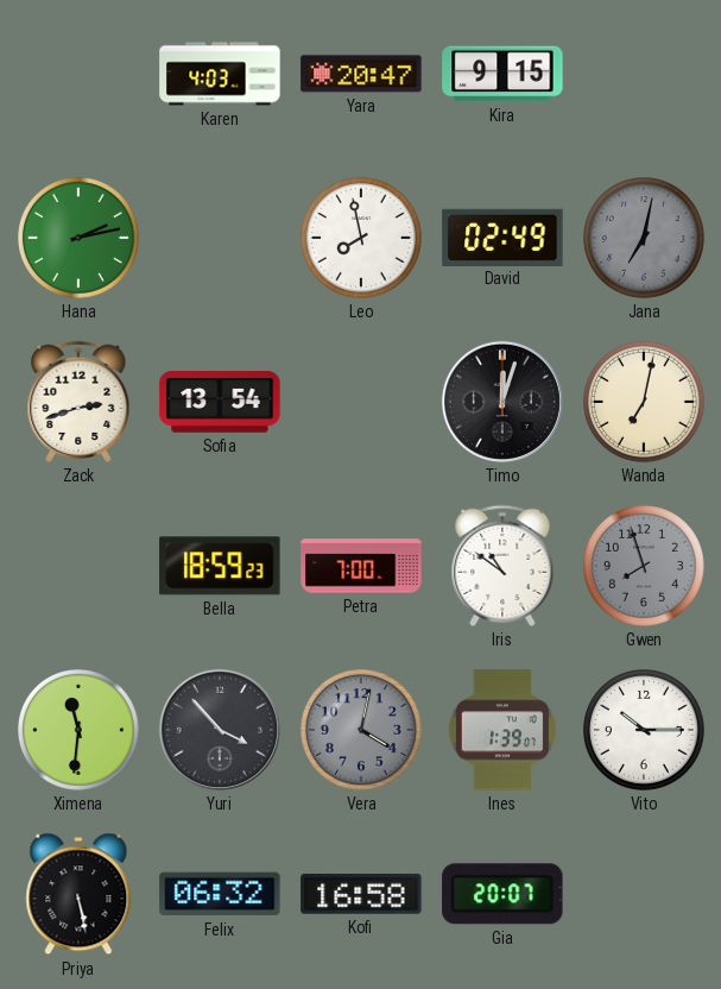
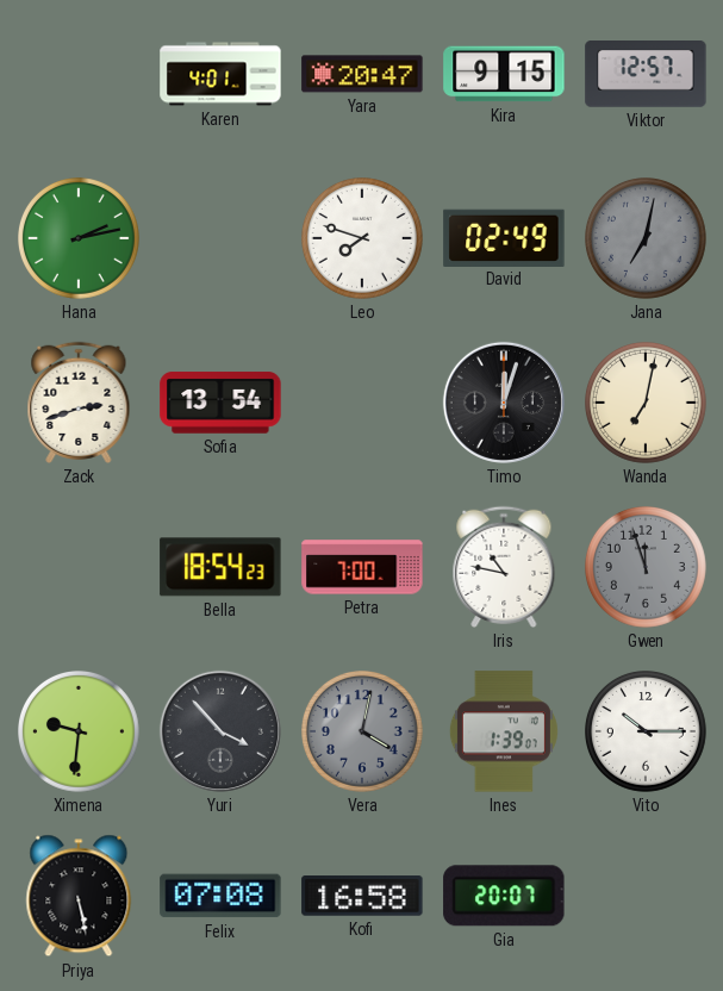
Karen: 4:03 -> 4:01
Viktor: none -> 12:57
Leo: 7:58 -> 7:48
Bella: 18:59 -> 18:54
Iris: 10:51 -> 10:47
Gwen: 7:57 -> 11:57
Ximena: 11:31 -> 9:31
Felix: 06:32 -> 07:08
